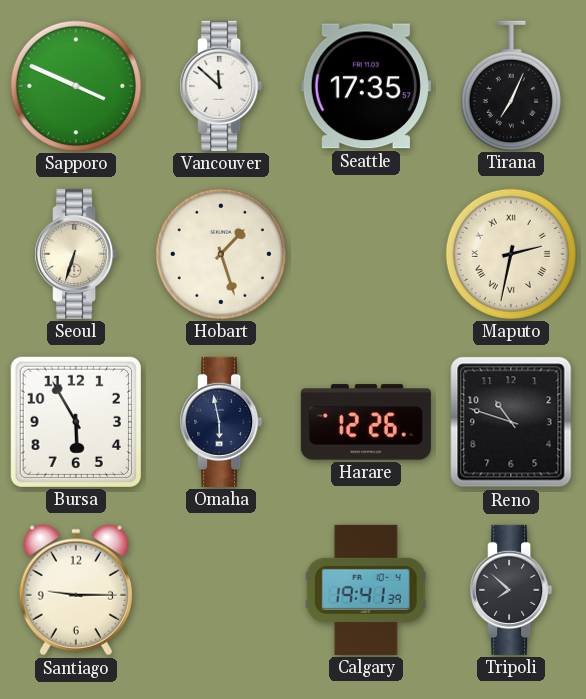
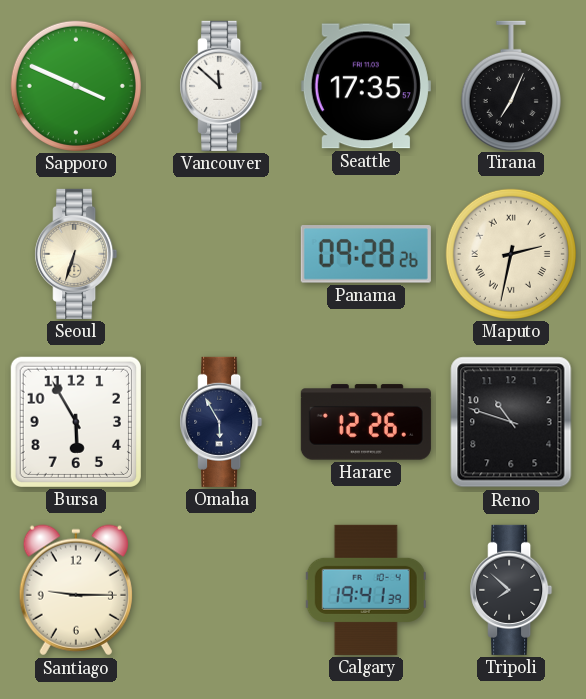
Hobart: 1:27 -> none
Panama: none -> 09:28
Omaha: 5:58 -> 5:55
